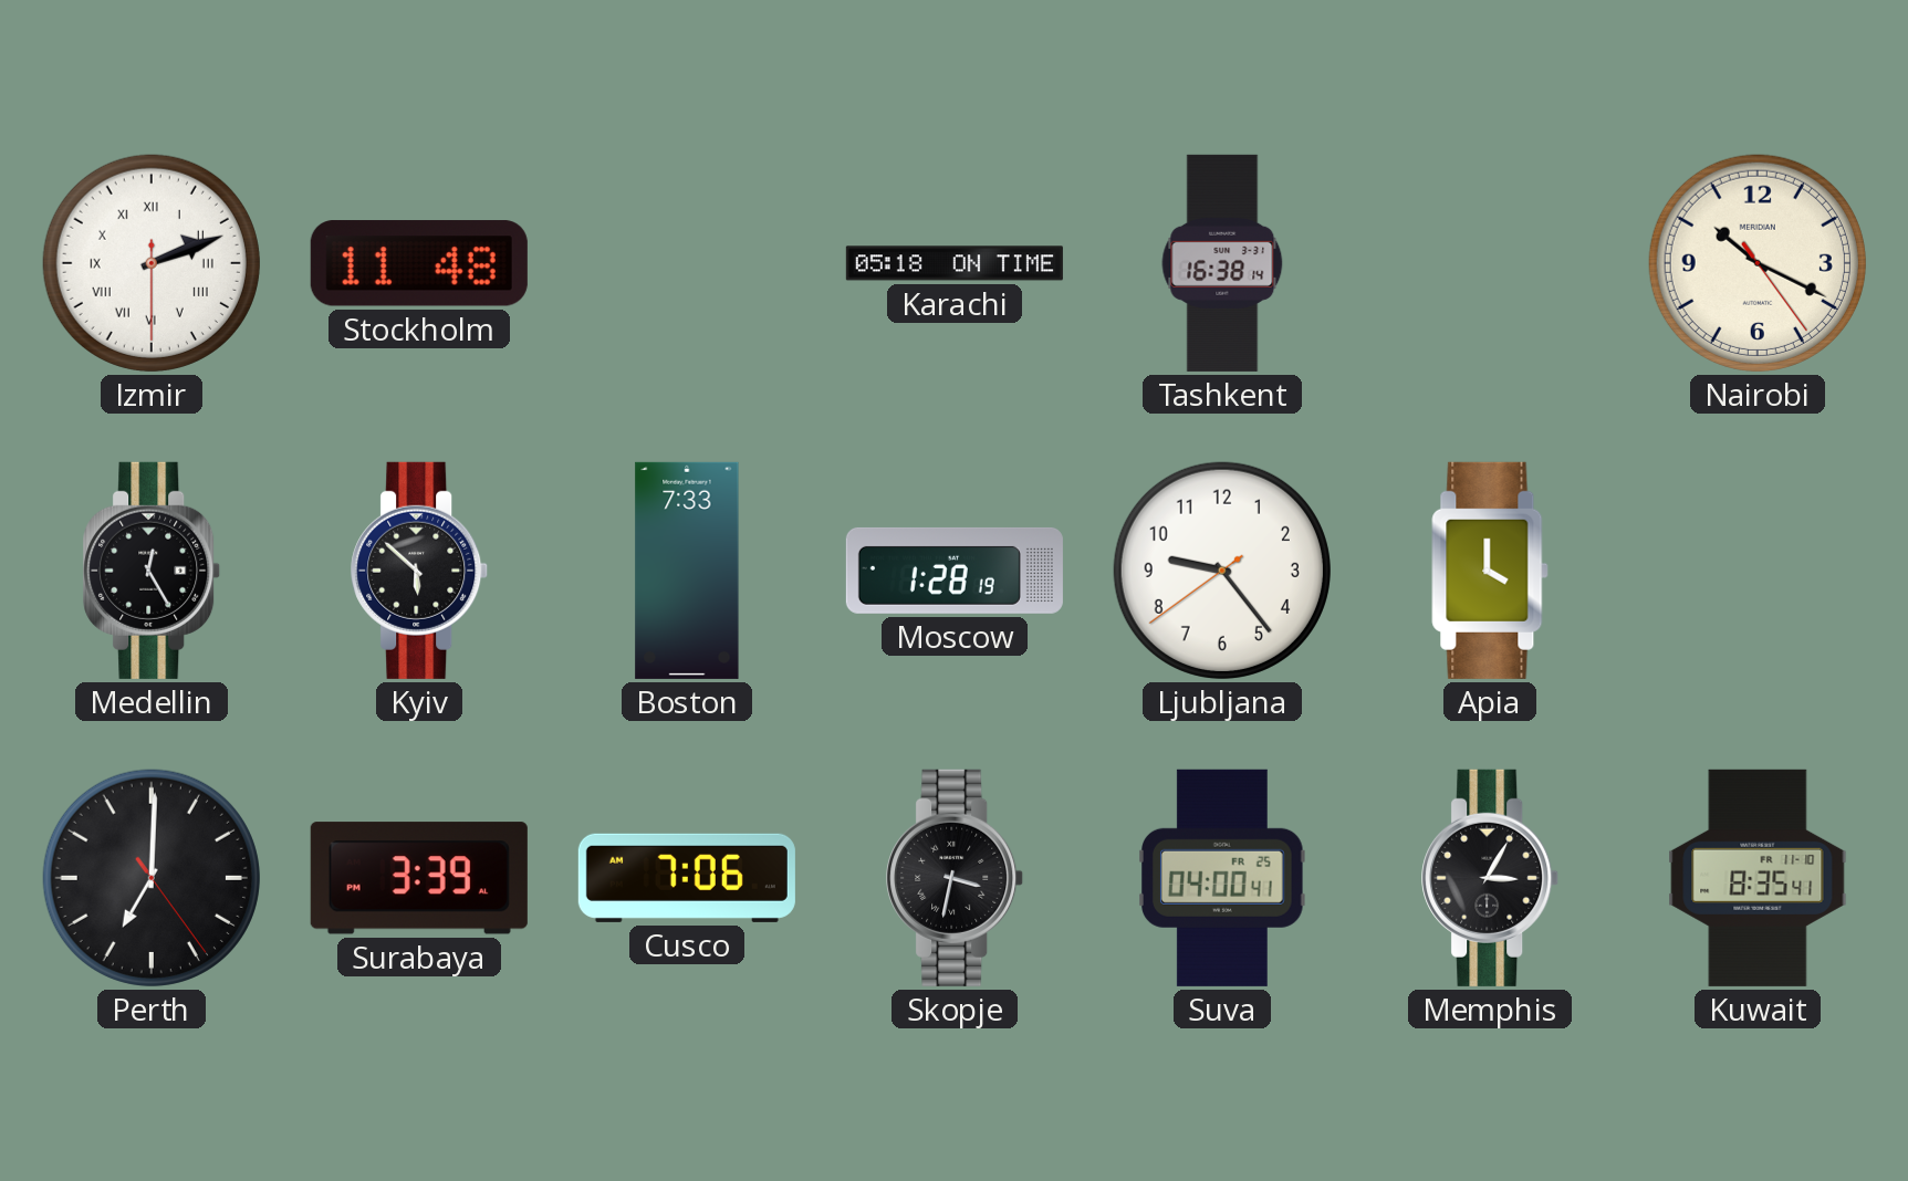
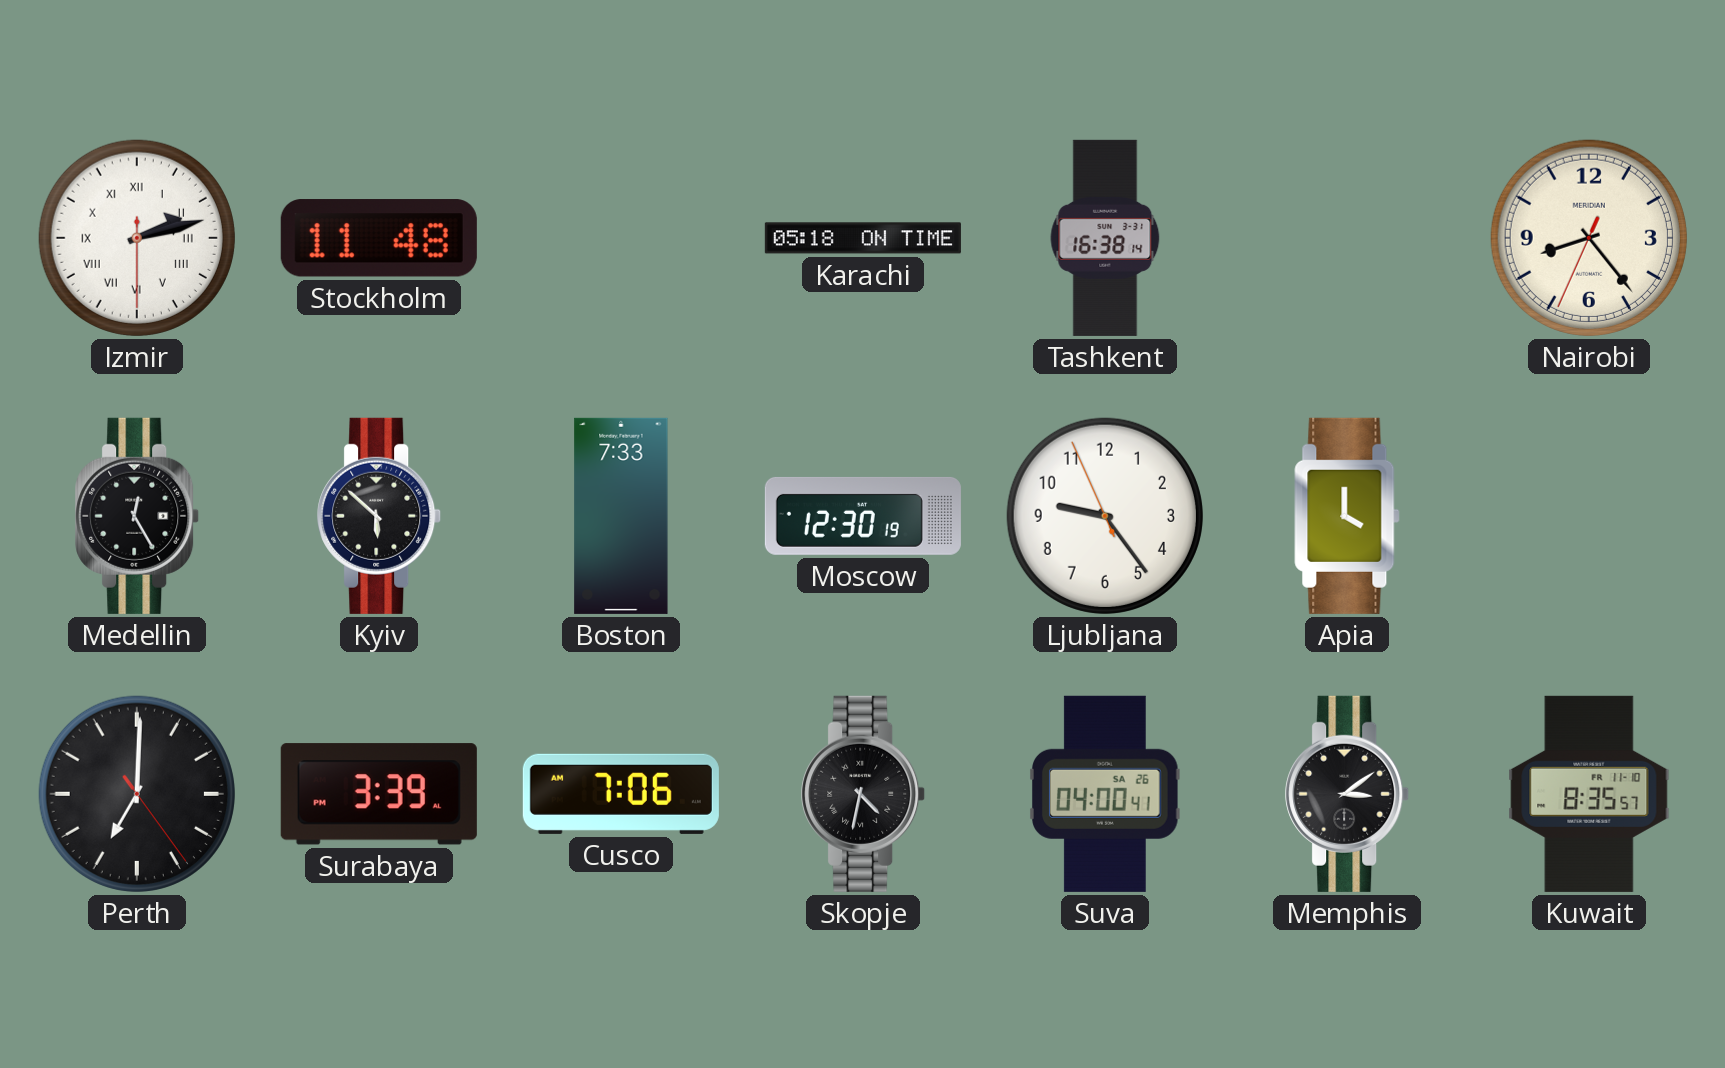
Izmir: 2:11 -> 2:12
Nairobi: 10:19 -> 8:23
Moscow: 1:28 -> 12:30
Ljubljana: 9:23:39 -> 9:23:56
Skopje: 3:32 -> 4:32
Suva date: FR 25 -> SA 26
Memphis: 3:05 -> 3:09
Kuwait: 8:35:41 -> 8:35:57
